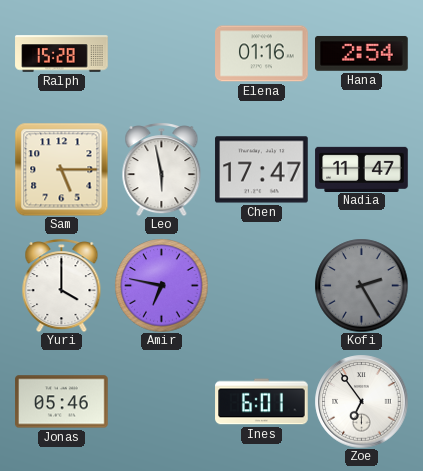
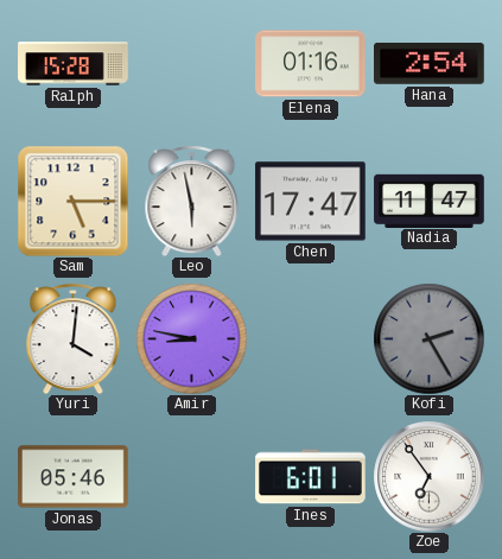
Yuri: 4:00 -> 4:01
Amir: 6:47 -> 8:47
